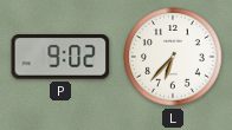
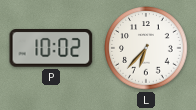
P: 9:02 -> 10:02
